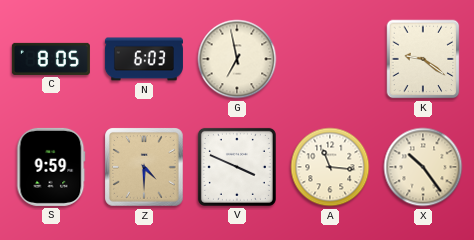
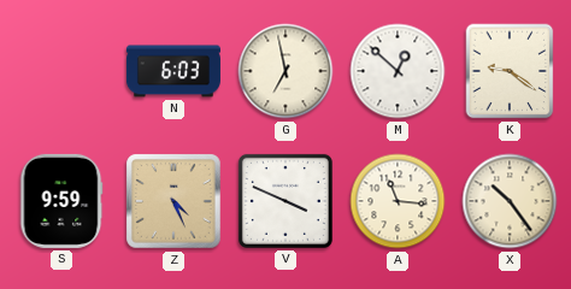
C: 8:05 -> none
M: none -> 12:52
Z: 4:30 -> 4:26
